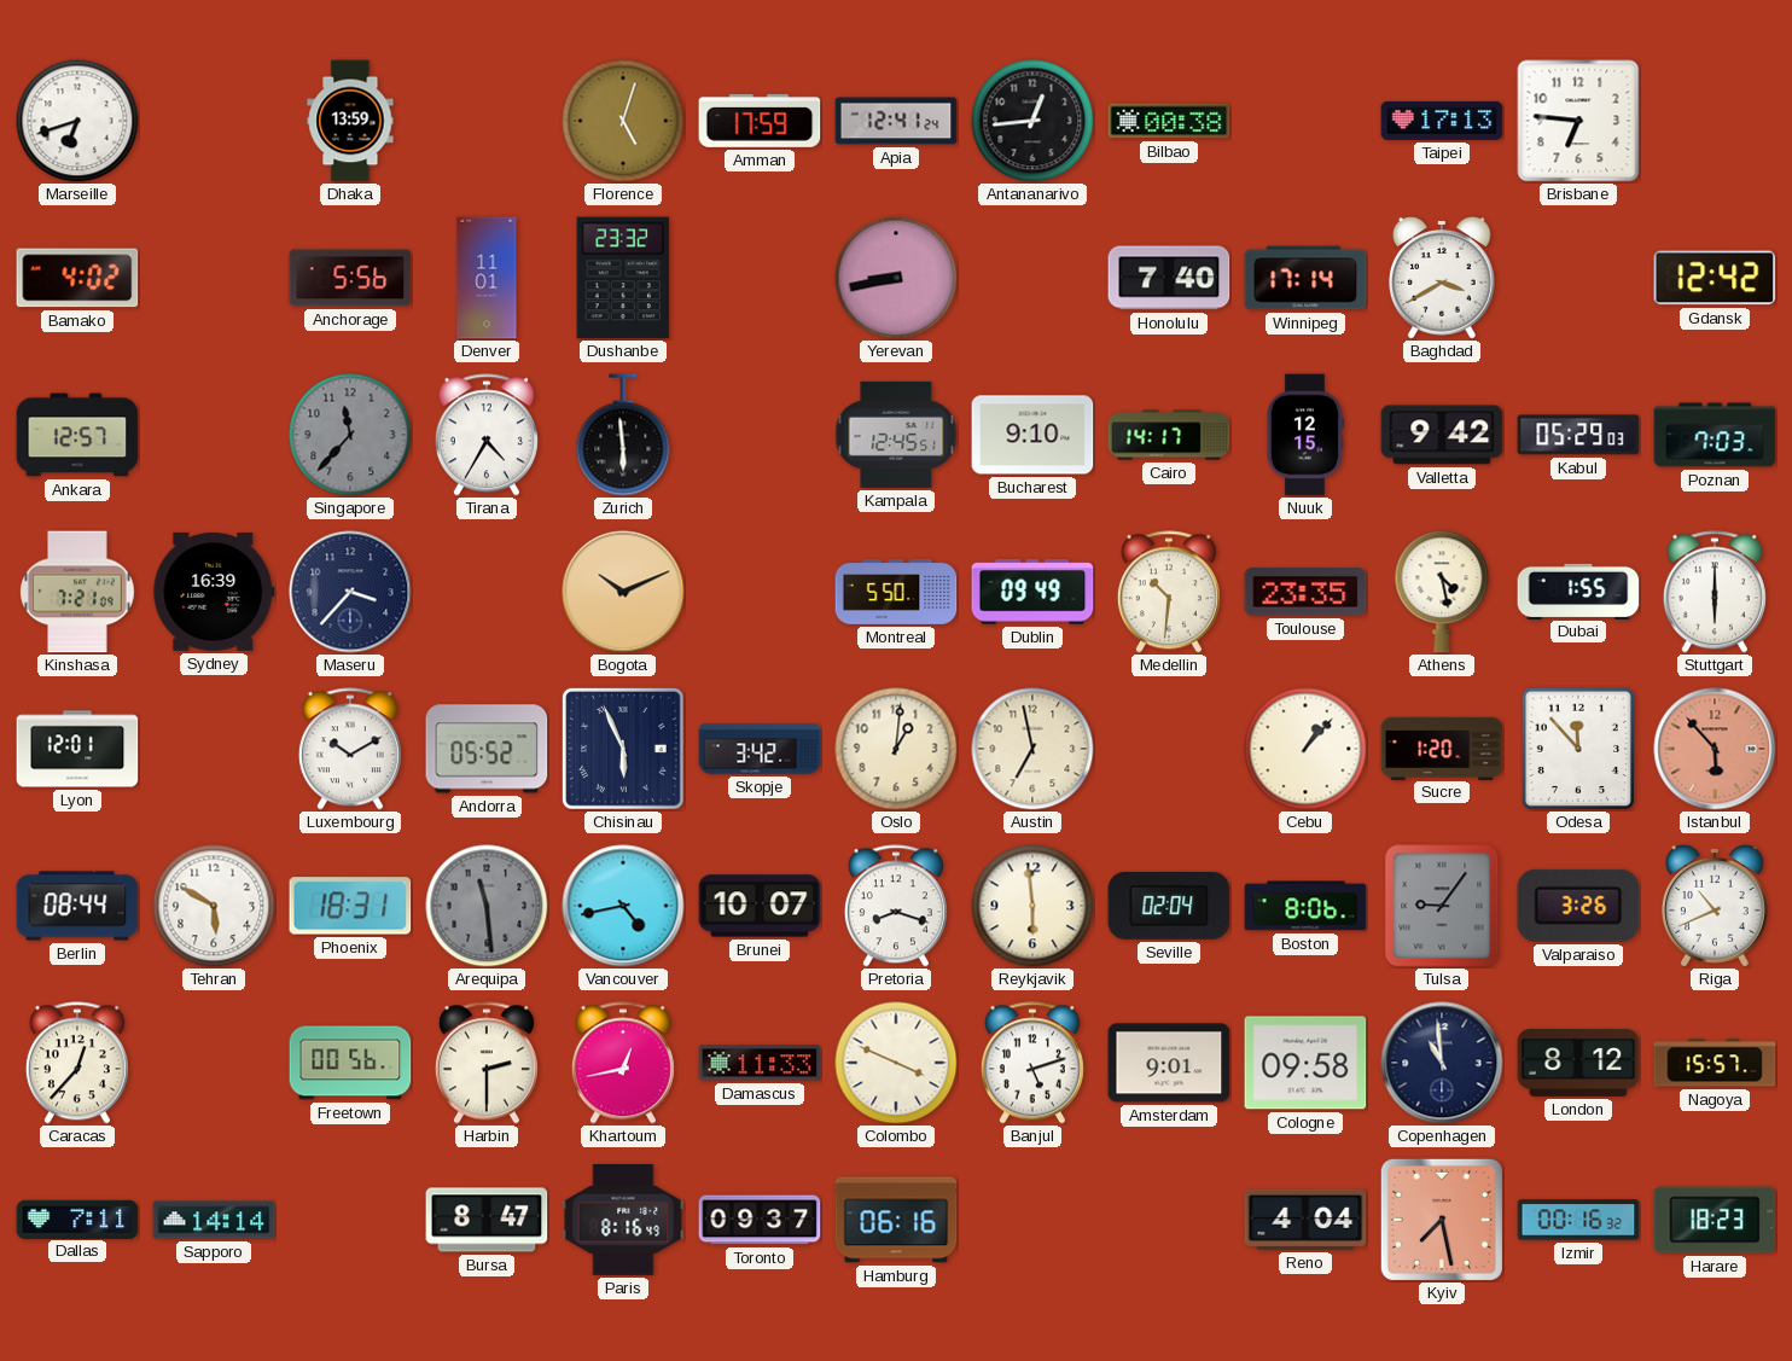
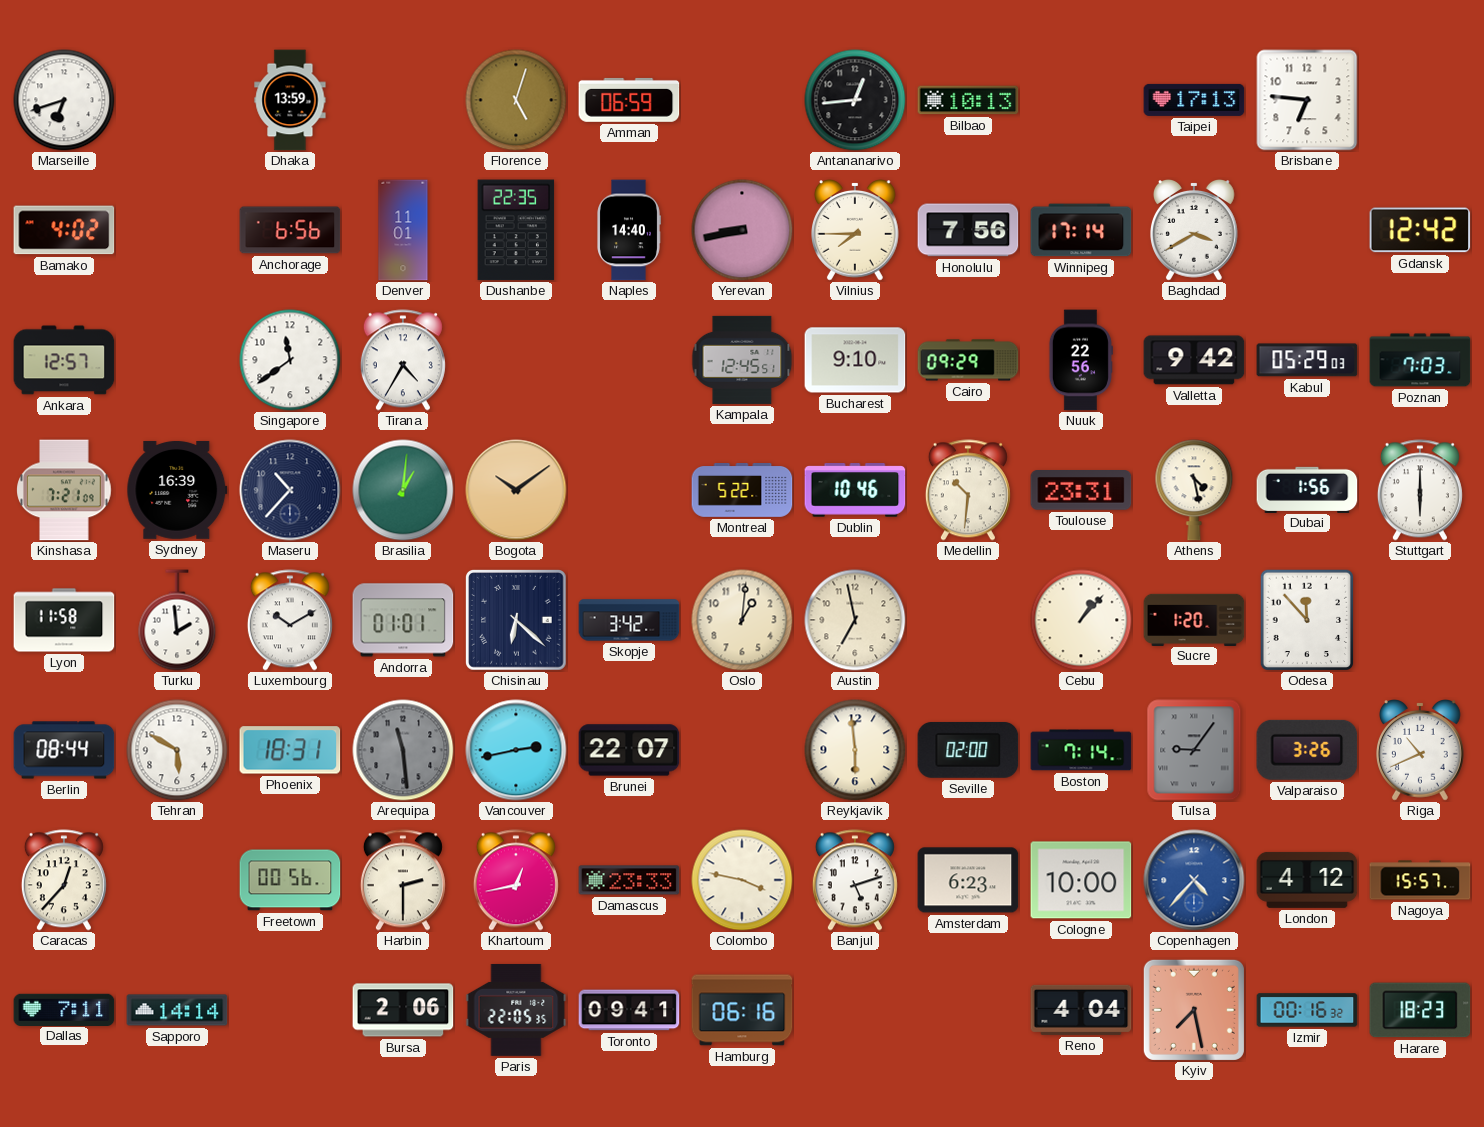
Amman: 17:59 -> 06:59
Apia: 12:41 -> none
Bilbao: 00:38 -> 10:13
Anchorage: 5:56 -> 6:56
Dushanbe: 23:32 -> 22:35
Naples: none -> 14:40
Vilnius: none -> 7:45
Honolulu: 7:40 -> 7:56
Singapore: 11:37 -> 11:39
Singapore dial: grey -> white
Zurich: 5:59 -> none
Cairo: 14:17 -> 09:29
Nuuk: 12:15 -> 22:56
Maseru: 3:37 -> 10:37
Brasilia: none -> 1:01
Bogota: 10:11 -> 10:09
Montreal: 5:50 -> 5:22
Dublin: 09:49 -> 10:46
Toulouse: 23:35 -> 23:31
Dubai: 1:55 -> 1:56
Lyon: 12:01 -> 11:58
Turku: none -> 1:59
Andorra: 05:52 -> 01:01
Chisinau: 5:56 -> 6:22
Istanbul: 5:53 -> none
Vancouver: 4:43 -> 2:43
Brunei: 10:07 -> 22:07
Pretoria: 8:18 -> none
Seville: 02:04 -> 02:00
Boston: 8:06 -> 7:14
Damascus: 11:33 -> 23:33
Colombo: 3:49 -> 3:47
Amsterdam: 9:01 -> 6:23
Cologne: 09:58 -> 10:00
Copenhagen: 10:59 -> 4:37
Copenhagen dial: navy -> blue
London: 8:12 -> 4:12
Bursa: 8:47 -> 2:06
Paris: 8:16 -> 22:05
Toronto: 09:37 -> 09:41
